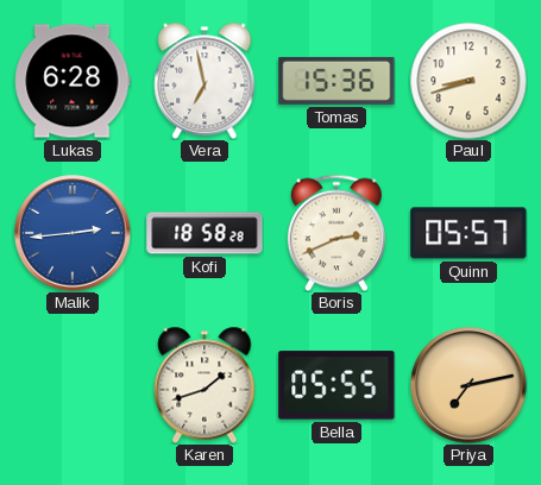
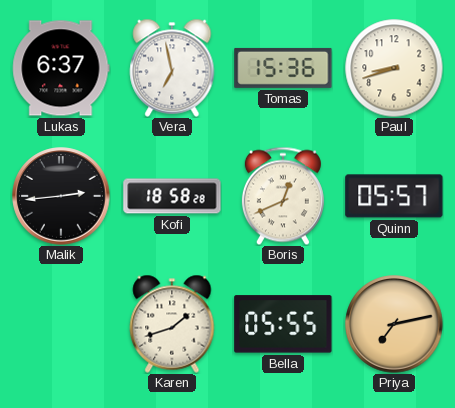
Lukas: 6:28 -> 6:37
Malik dial: blue -> black
Boris: 2:41 -> 12:41
